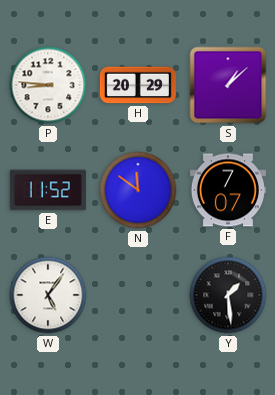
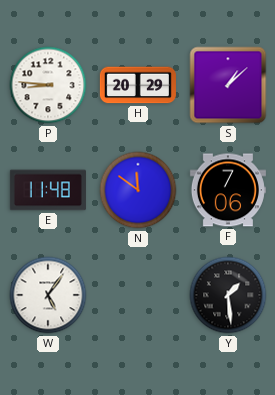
E: 11:52 -> 11:48
F: 7:07 -> 7:06
